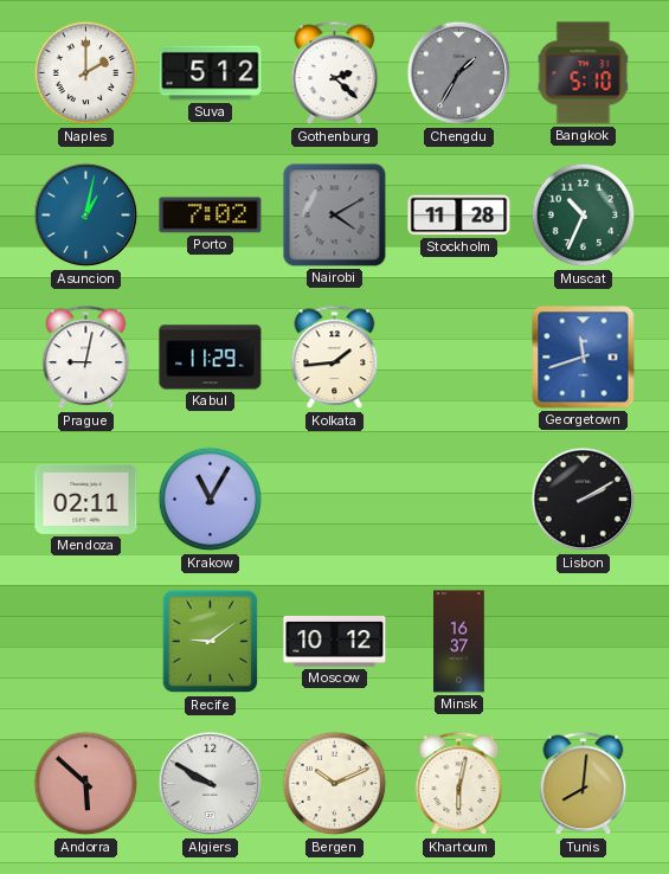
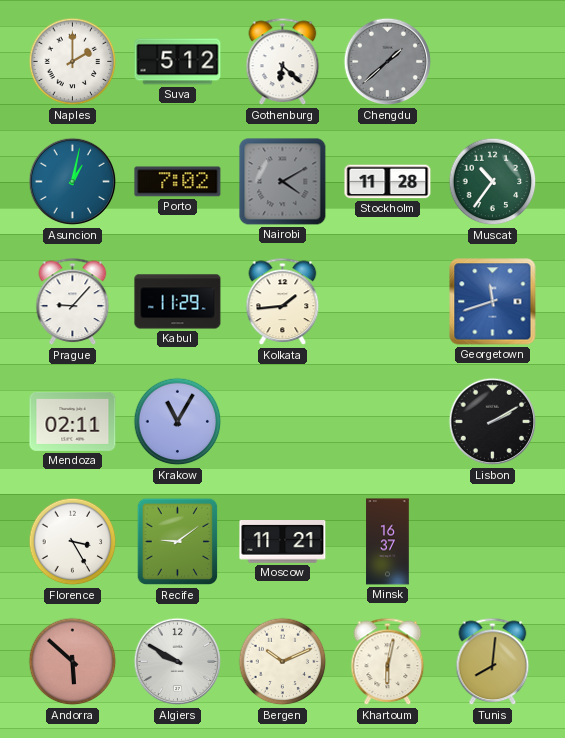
Gothenburg: 2:22 -> 6:22
Chengdu: 1:35 -> 1:38
Bangkok: 5:10 -> none
Muscat: 10:34 -> 10:36
Prague: 9:02 -> 9:07
Florence: none -> 3:25
Moscow: 10:12 -> 11:21
